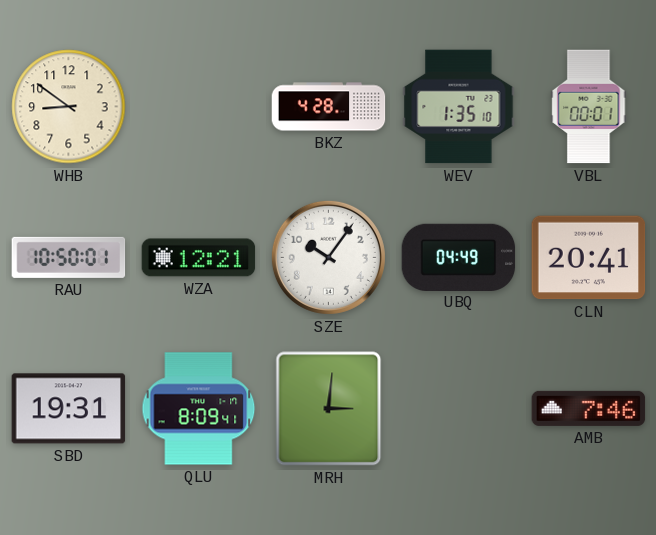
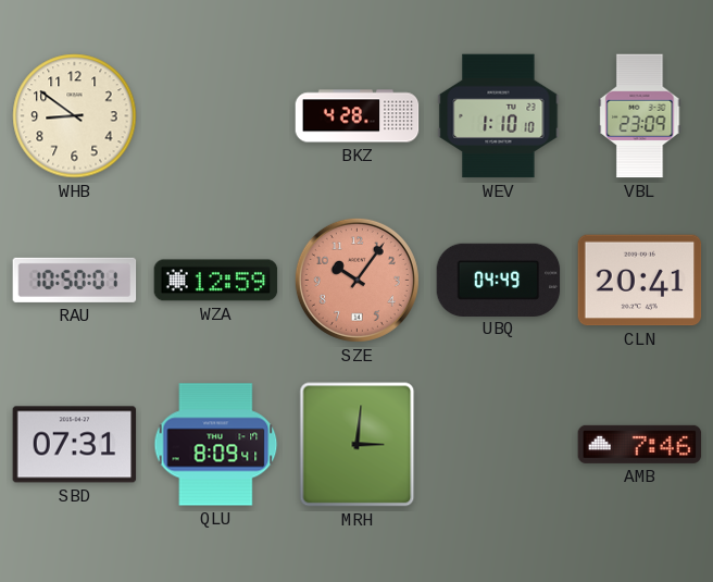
WEV: 1:35 -> 1:10
VBL: 00:01 -> 23:09
WZA: 12:21 -> 12:59
SZE dial: white -> salmon
SBD: 19:31 -> 07:31
